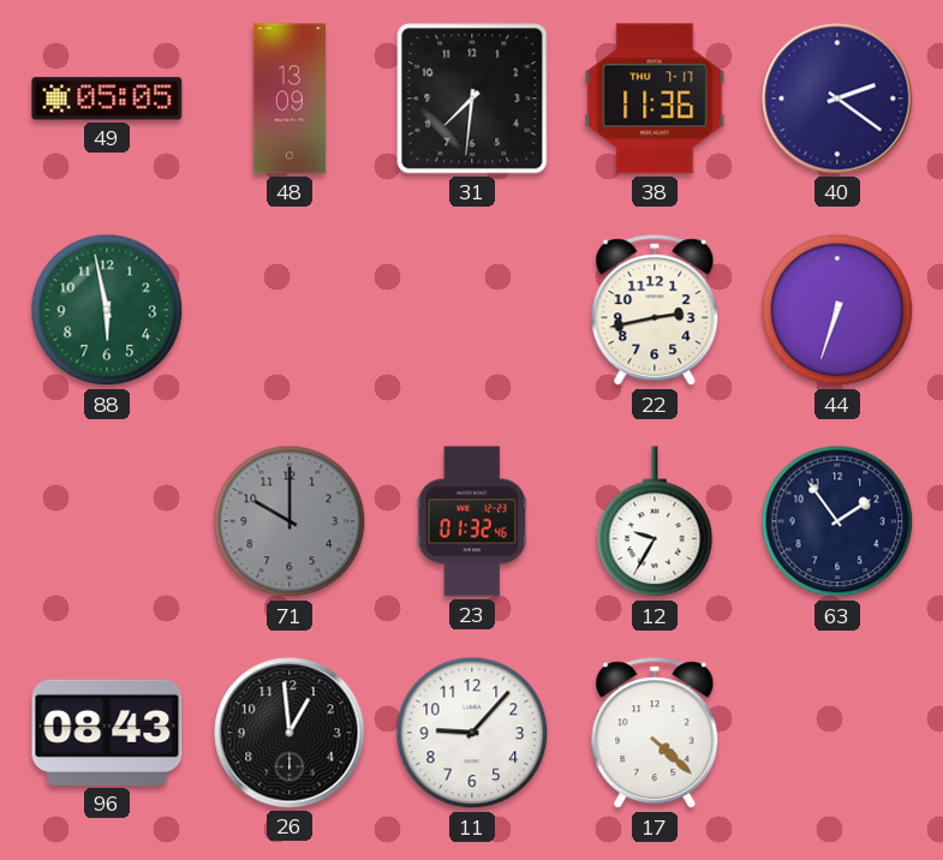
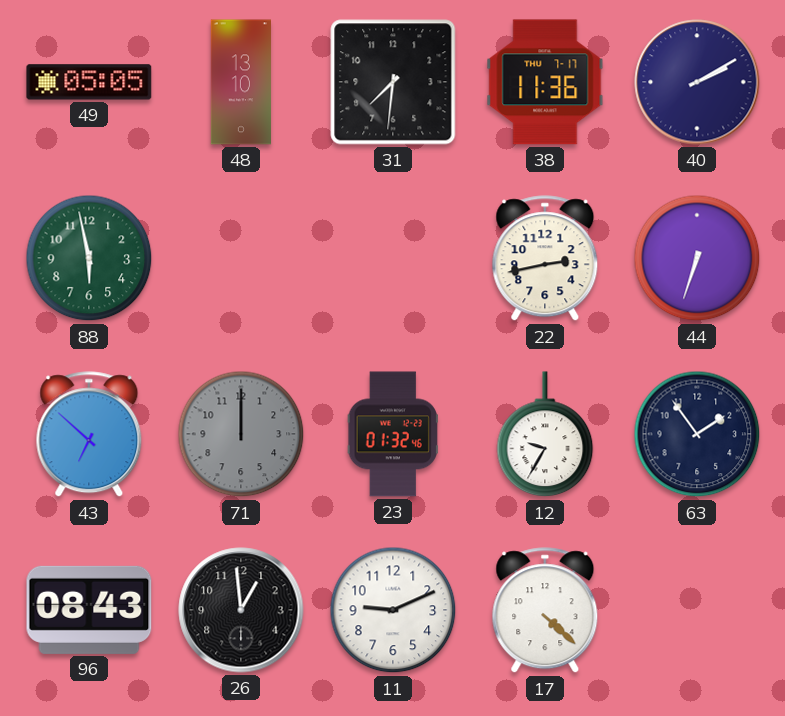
48: 13:09 -> 13:10
40: 2:21 -> 2:10
43: none -> 6:52
71: 10:00 -> 12:00
11: 9:07 -> 9:11
